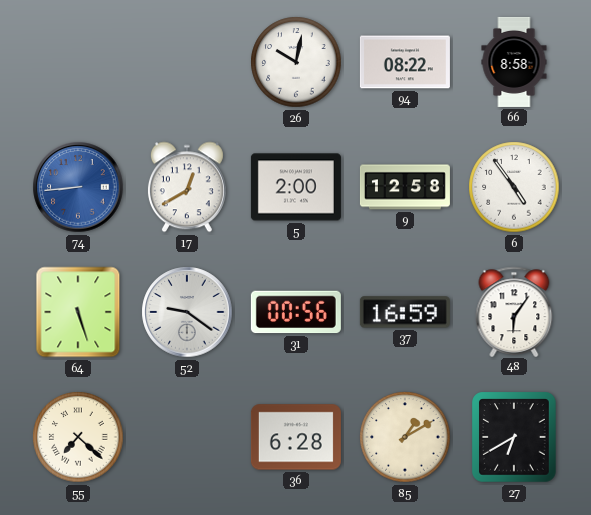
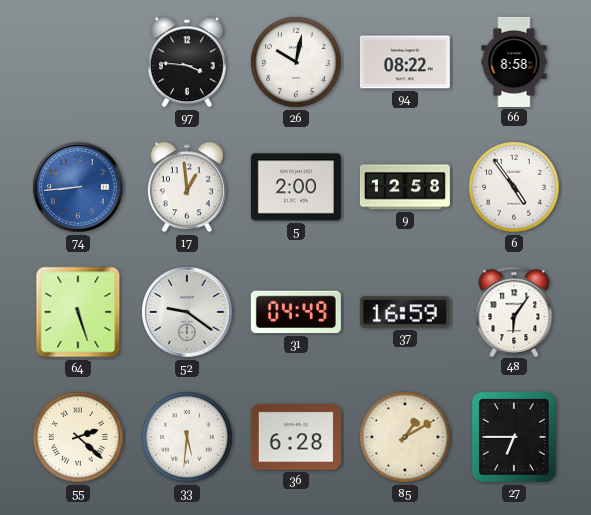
97: none -> 3:46
17: 12:40 -> 12:59
31: 00:56 -> 04:49
55: 7:22 -> 2:22
33: none -> 5:31
27: 6:40 -> 6:45
